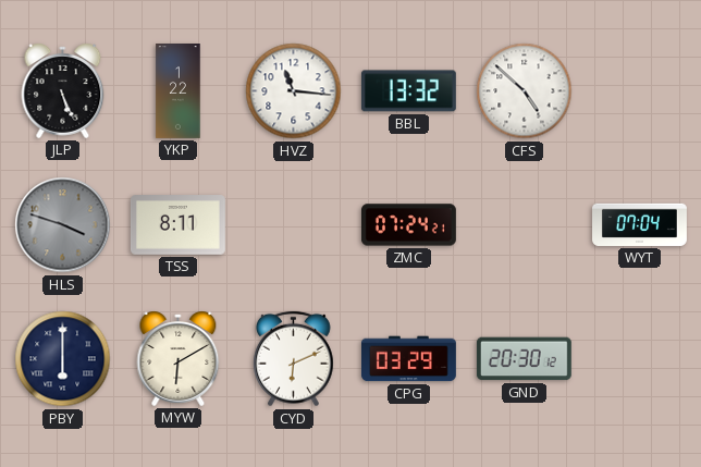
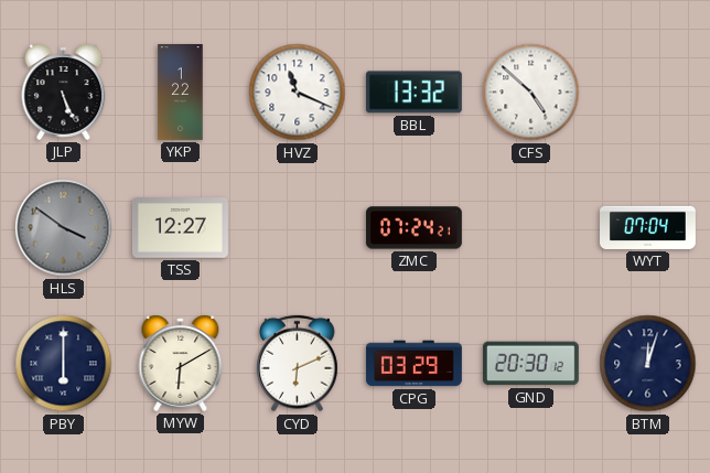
HVZ: 11:16 -> 11:19
HLS: 3:48 -> 3:51
TSS: 8:11 -> 12:27
BTM: none -> 12:03
